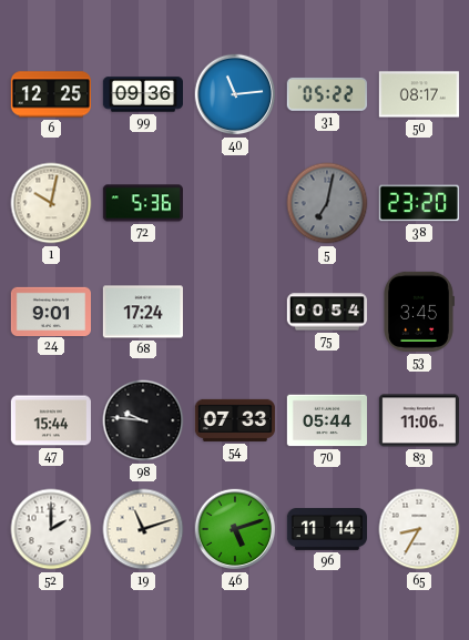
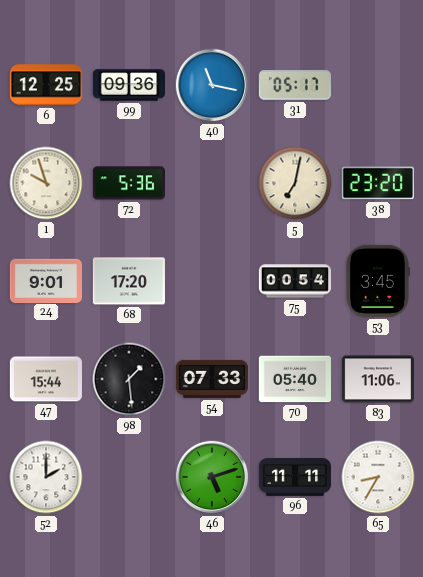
40: 11:14 -> 11:17
31: 05:22 -> 05:17
50: 08:17 -> none
1: 10:02 -> 9:57
5 dial: grey -> cream
68: 17:24 -> 17:20
98: 9:46 -> 1:29
70: 05:44 -> 05:40
19: 11:12 -> none
96: 11:14 -> 11:11
